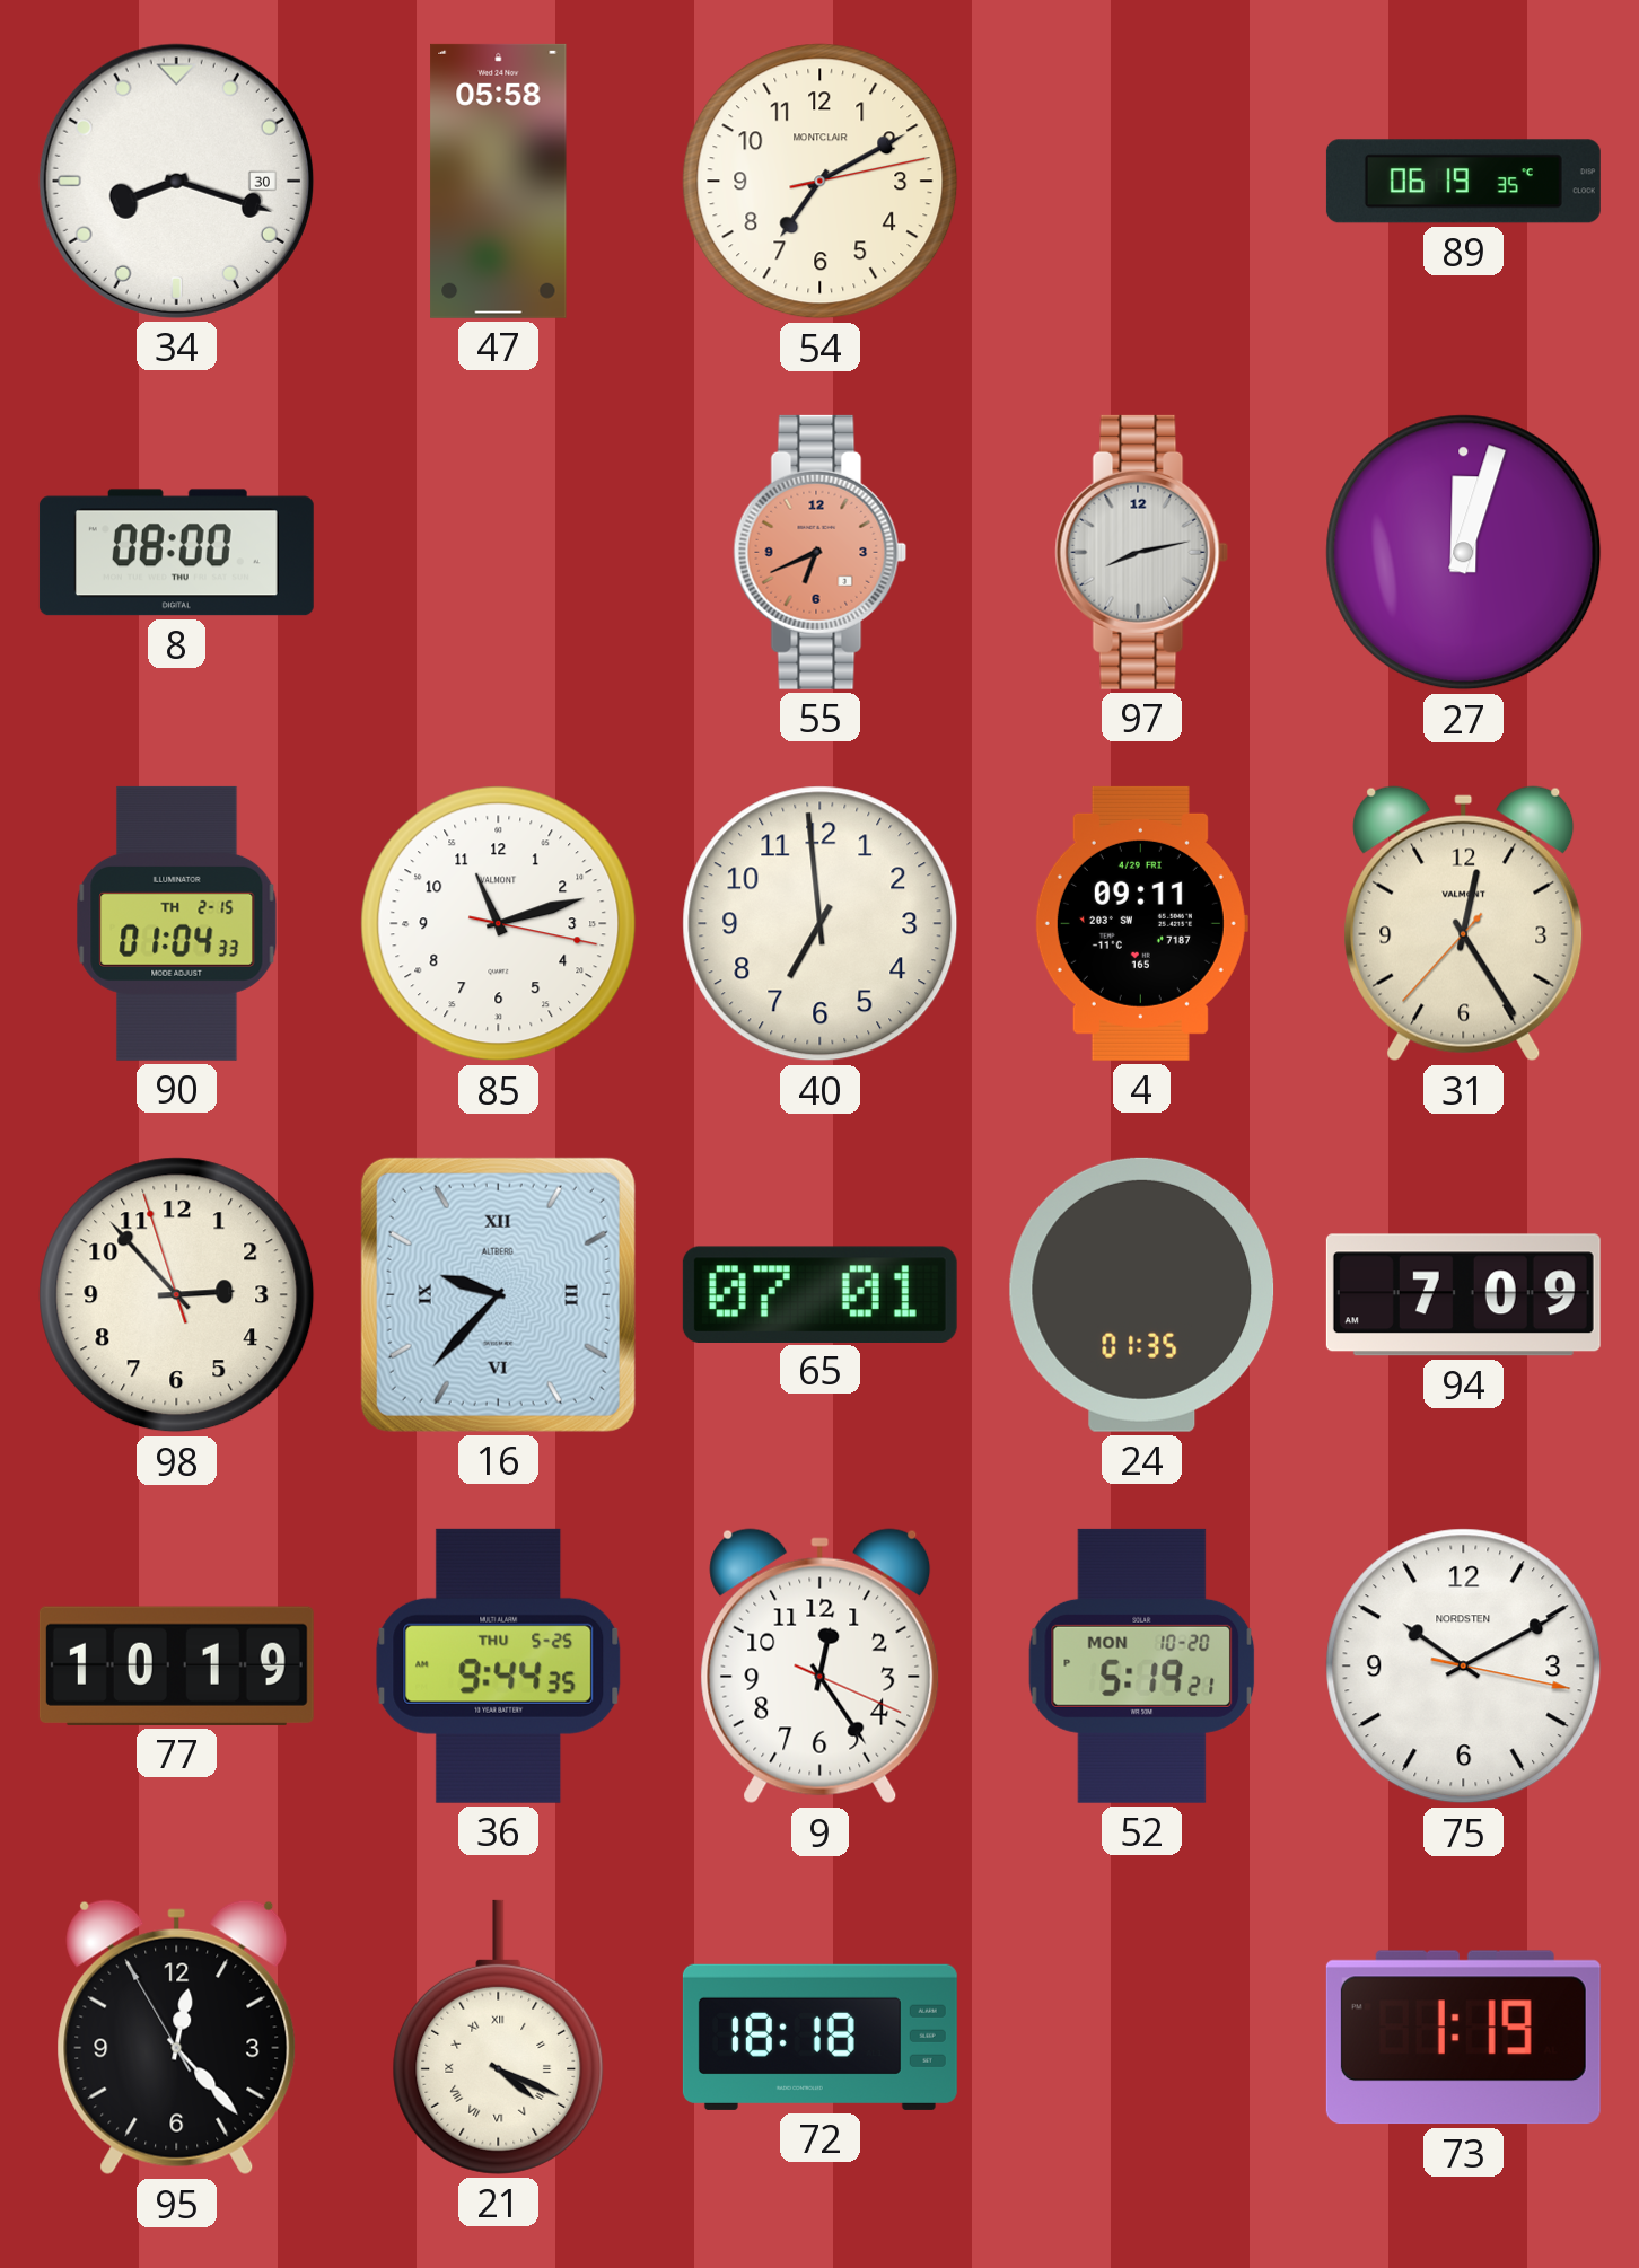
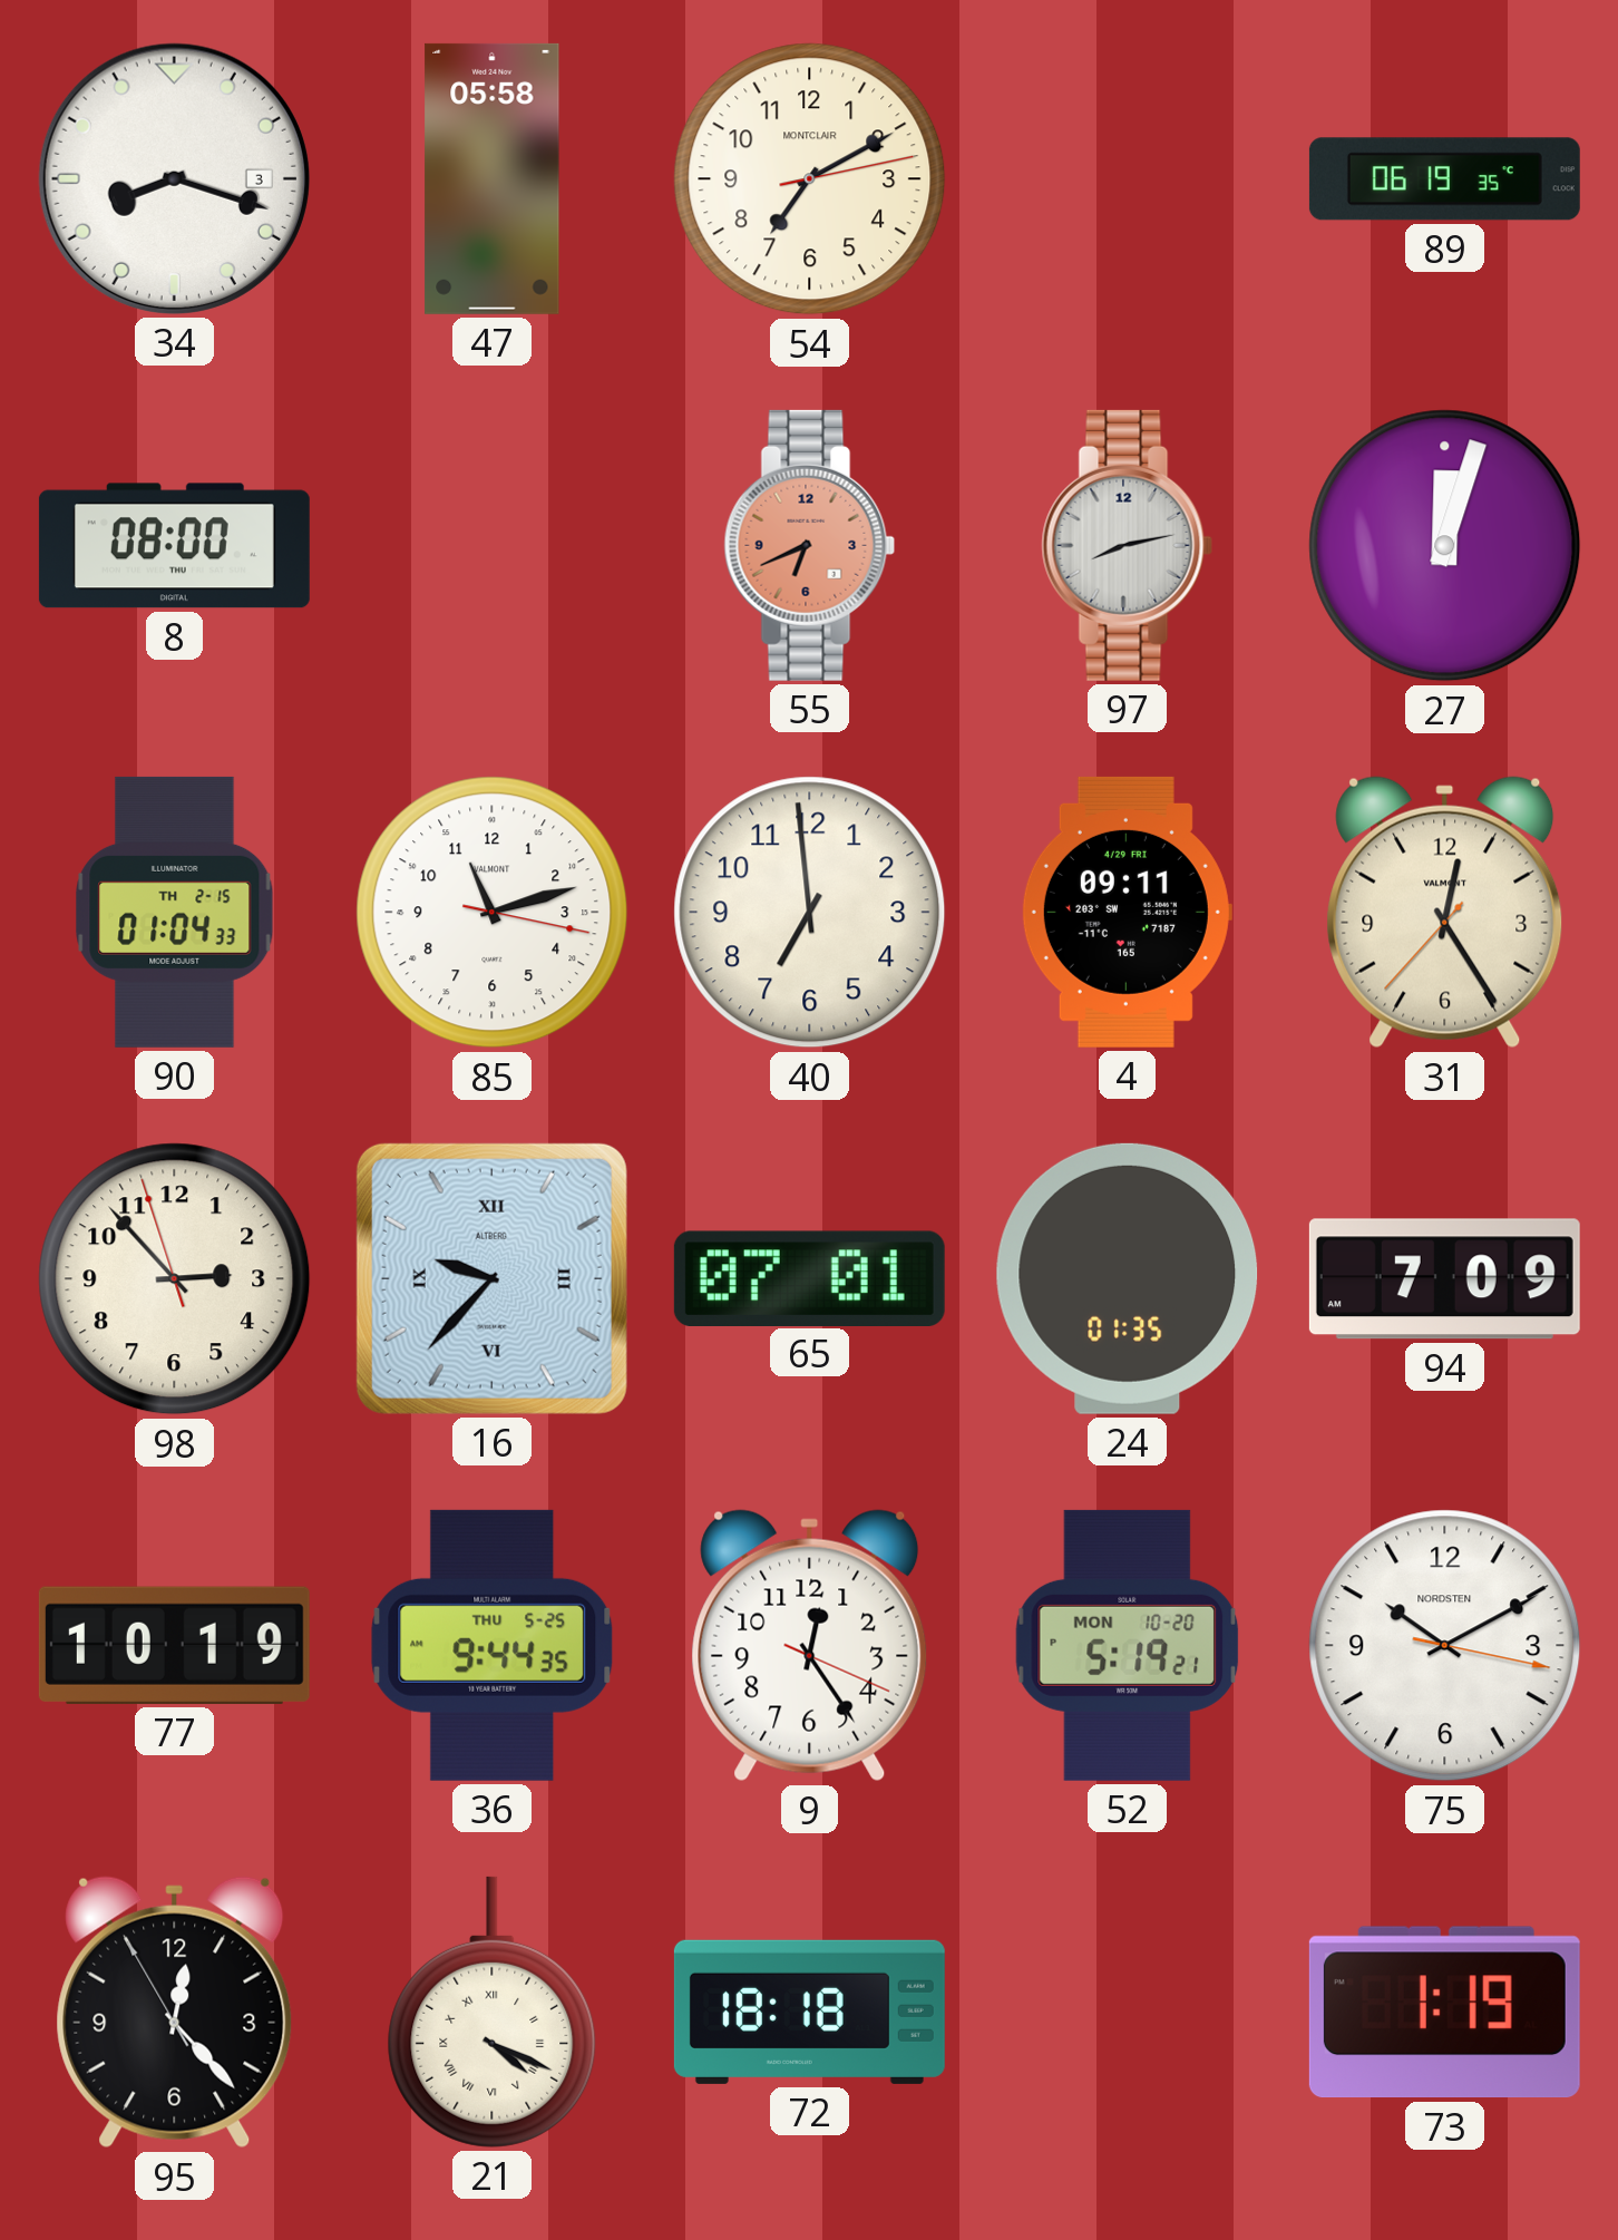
34 date: 30 -> 3
